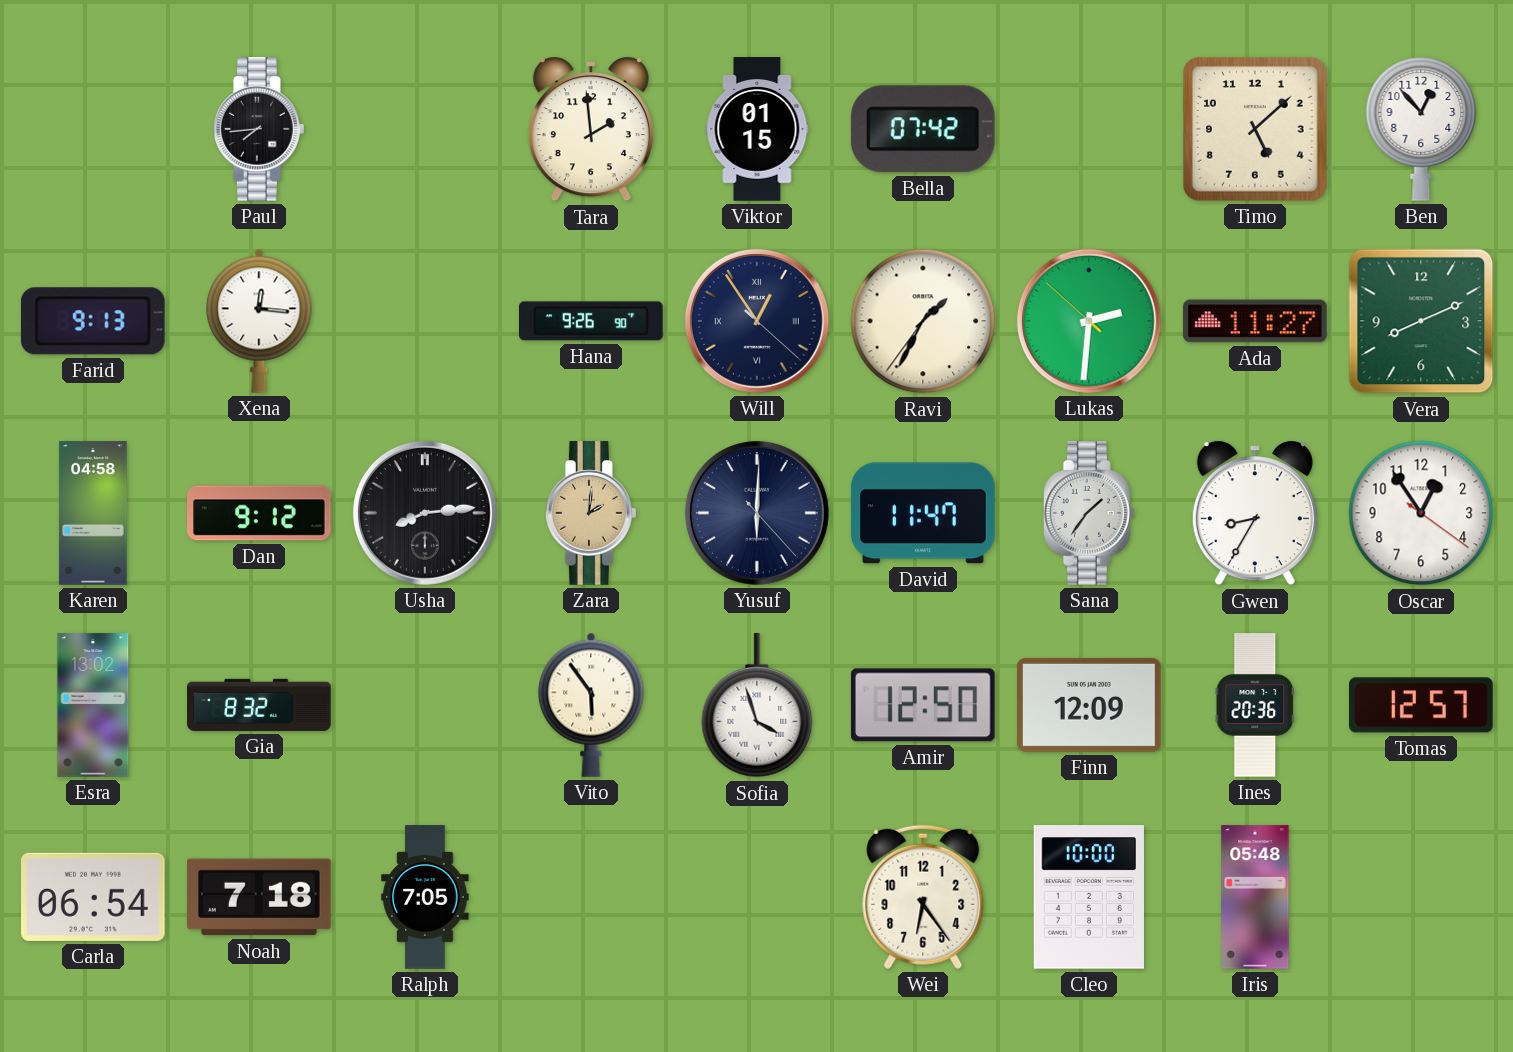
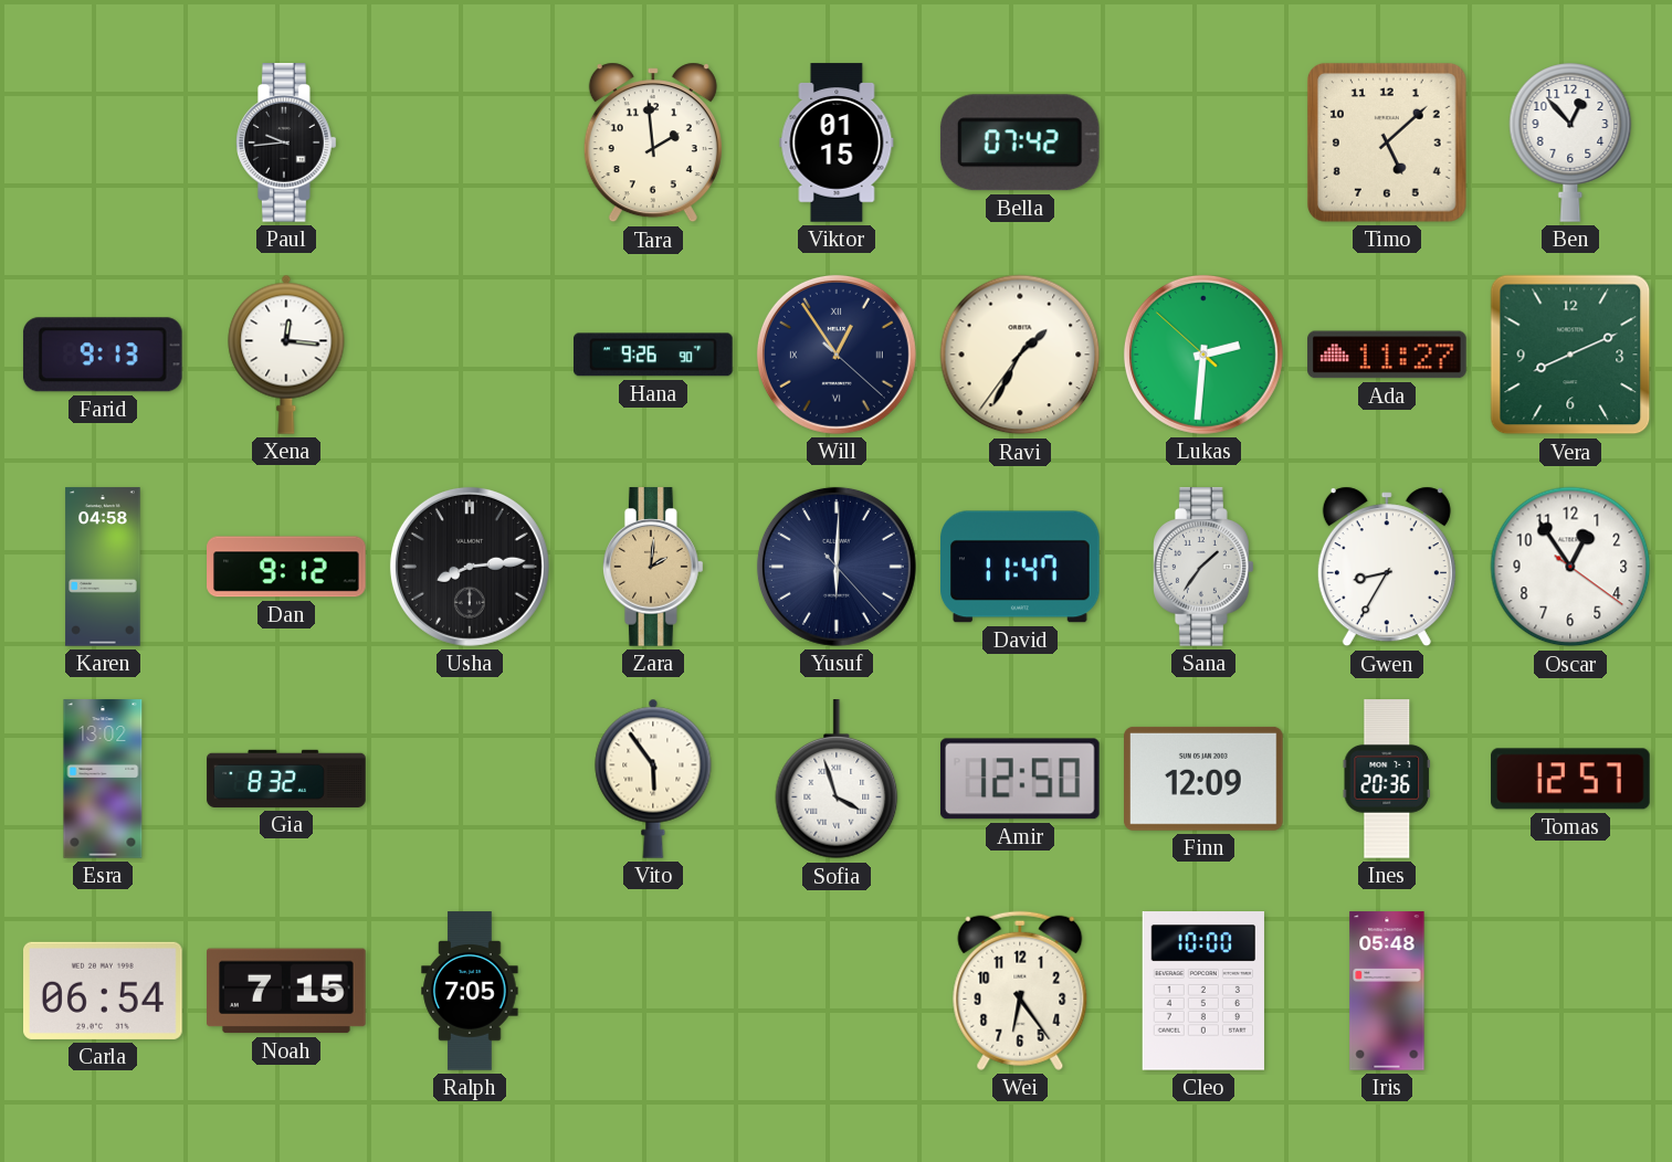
Paul: 7:44 -> 9:44
Noah: 7:18 -> 7:15
